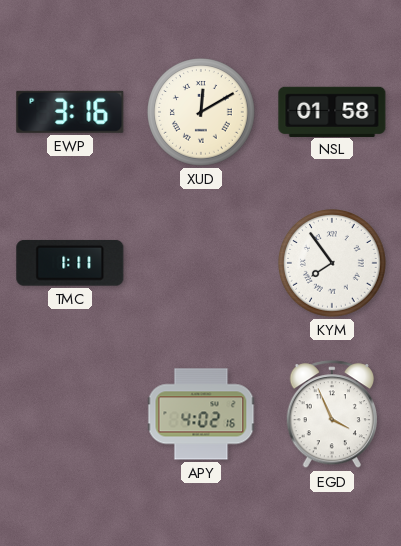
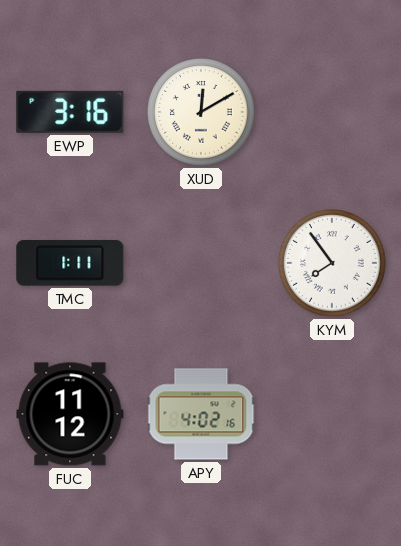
NSL: 01:58 -> none
FUC: none -> 11:12
EGD: 3:56 -> none
